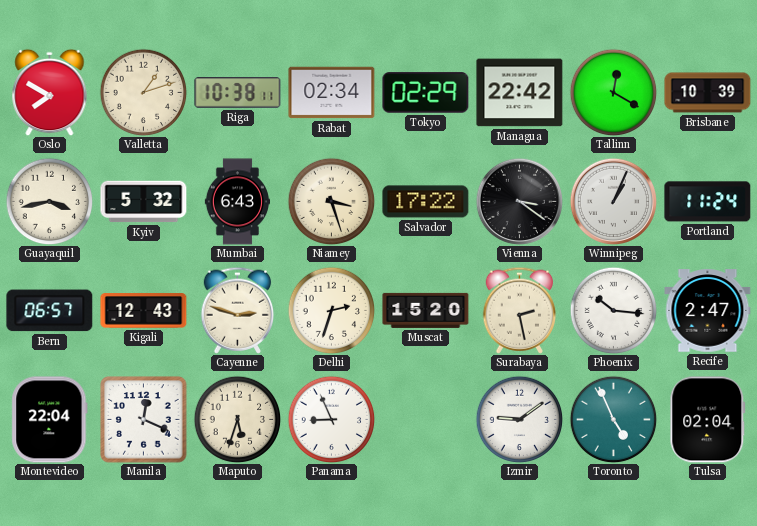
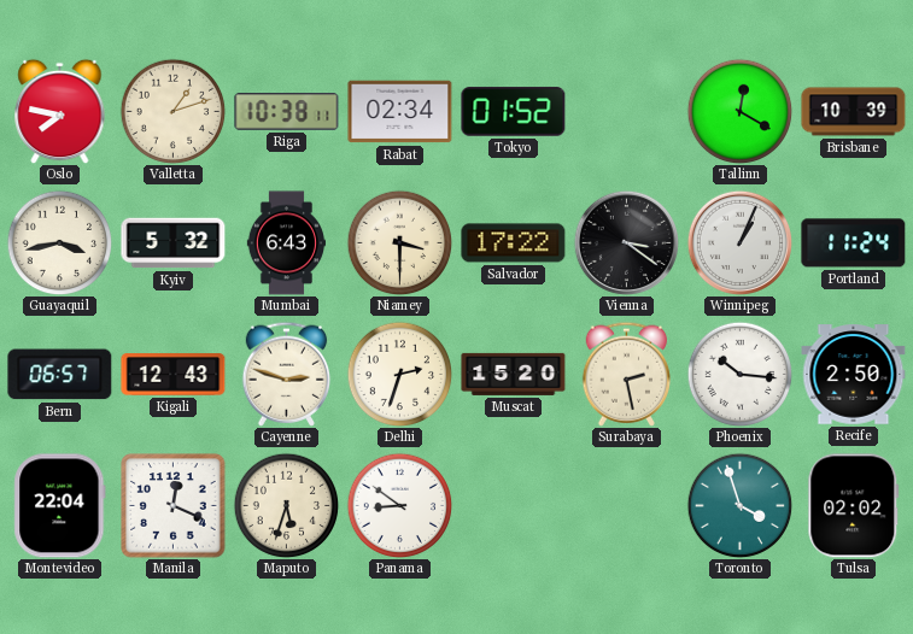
Oslo: 7:50 -> 7:47
Tokyo: 02:29 -> 01:52
Managua: 22:42 -> none
Niamey: 3:27 -> 3:30
Recife: 2:47 -> 2:50
Panama: 8:56 -> 8:51
Izmir: 9:09 -> none
Toronto: 4:56 -> 3:57
Tulsa: 02:04 -> 02:02
